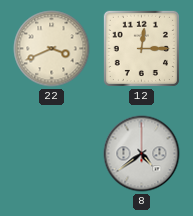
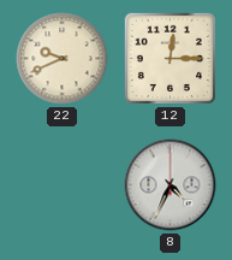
22: 3:41 -> 9:41
8: 4:39 -> 4:34
